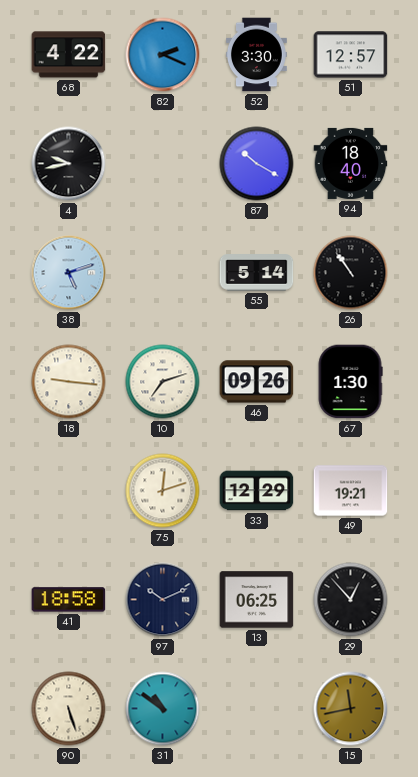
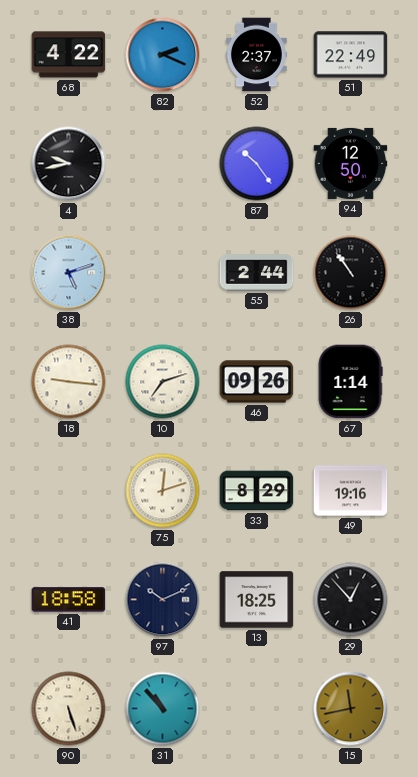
52: 3:30 -> 2:37
51: 12:57 -> 22:49
87: 10:20 -> 10:24
94: 18:40 -> 12:50
55: 5:14 -> 2:44
67: 1:30 -> 1:14
33: 12:29 -> 8:29
49: 19:21 -> 19:16
13: 06:25 -> 18:25
31: 10:51 -> 10:53
